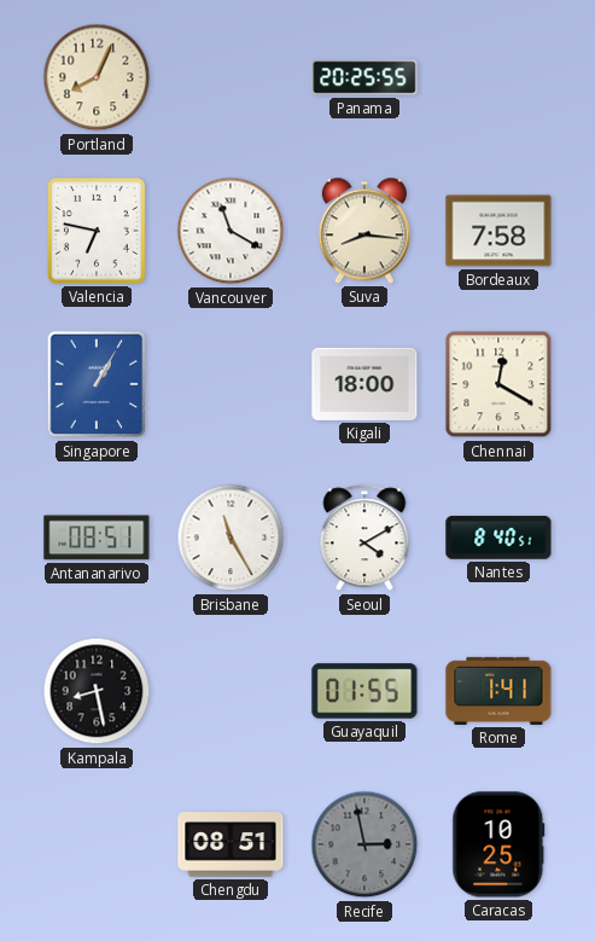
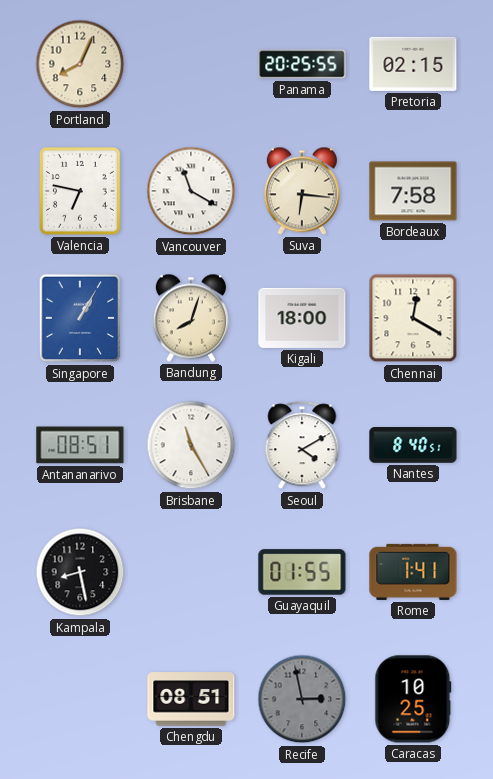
Pretoria: none -> 02:15
Suva: 8:16 -> 6:16
Bandung: none -> 8:03
